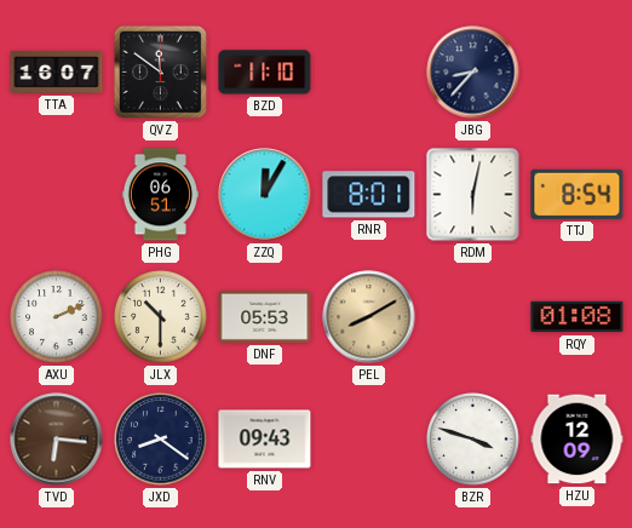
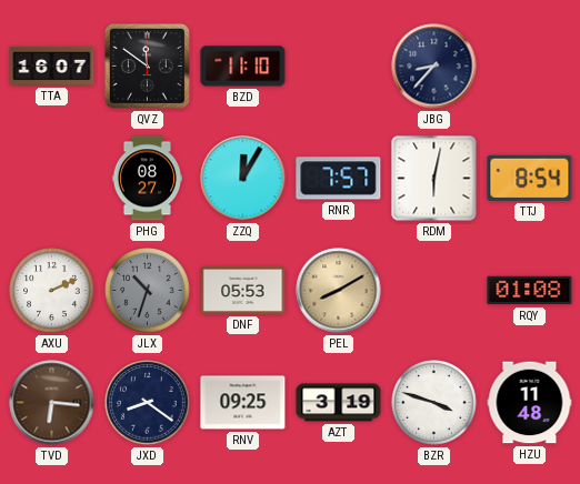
PHG: 06:51 -> 08:27
RNR: 8:01 -> 7:57
JLX: 10:30 -> 10:33
JLX dial: cream -> grey
RNV: 09:43 -> 09:25
AZT: none -> 3:19
HZU: 12:09 -> 11:48
